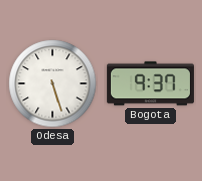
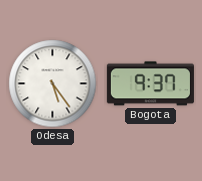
Odesa: 5:27 -> 5:24
